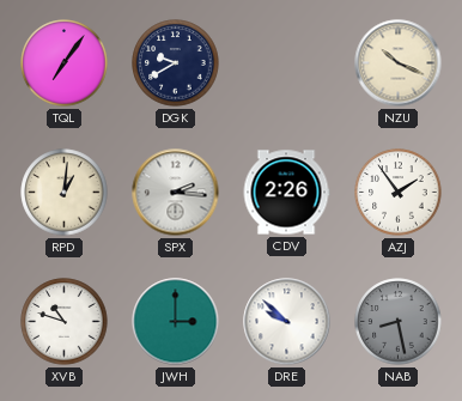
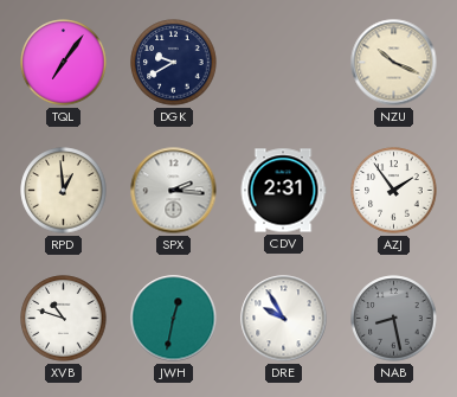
RPD: 1:01 -> 12:59
CDV: 2:26 -> 2:31
JWH: 3:00 -> 12:32
DRE: 9:52 -> 9:55
